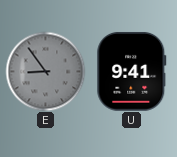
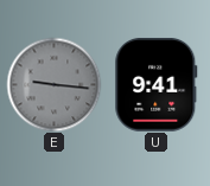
E: 8:54 -> 9:16
